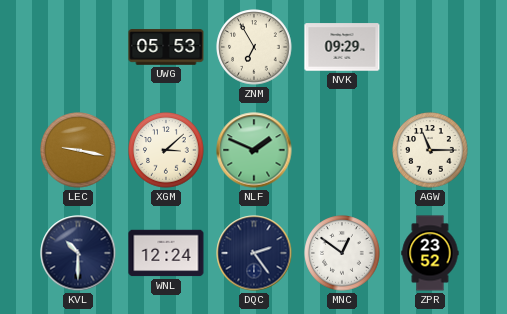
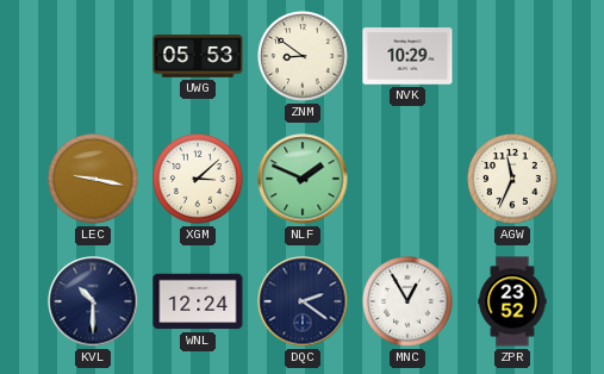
ZNM: 6:55 -> 8:51
NVK: 09:29 -> 10:29
AGW: 11:15 -> 11:34
DQC: 2:24 -> 2:21
MNC: 12:51 -> 12:55
